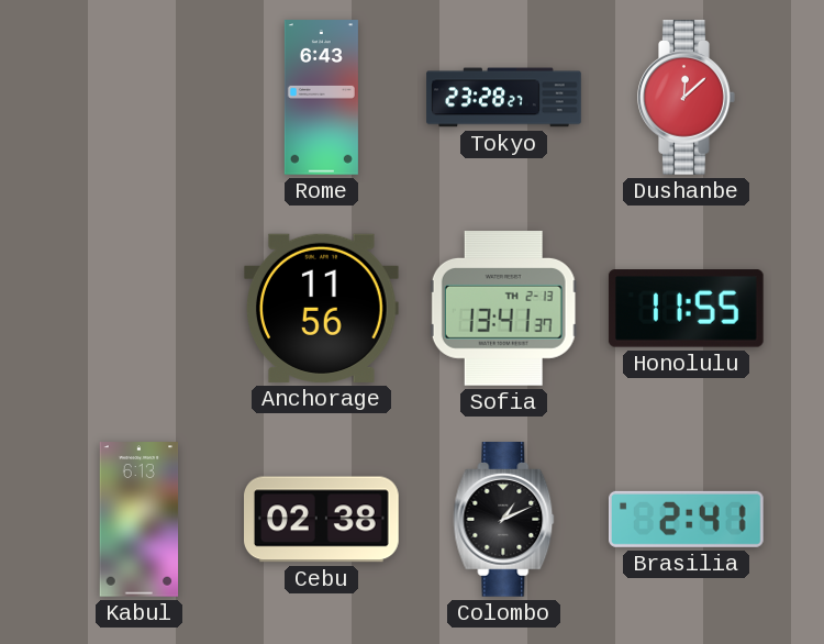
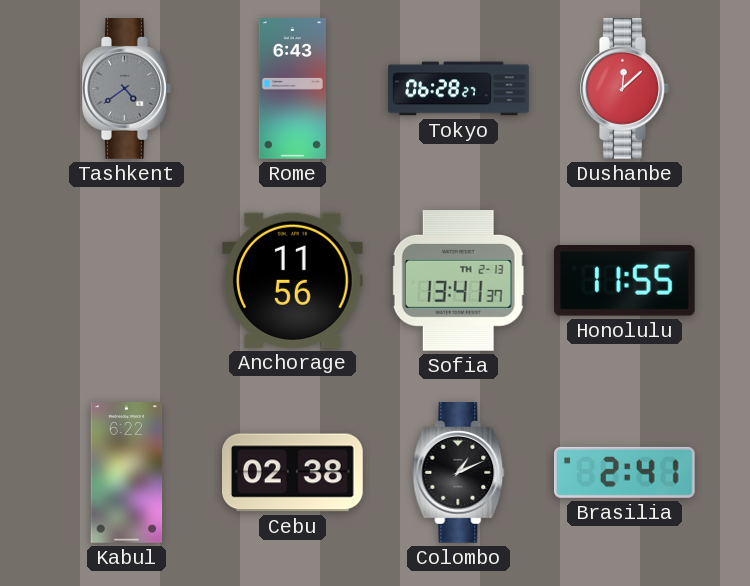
Tashkent: none -> 4:39
Tokyo: 23:28 -> 06:28
Kabul: 6:13 -> 6:22
